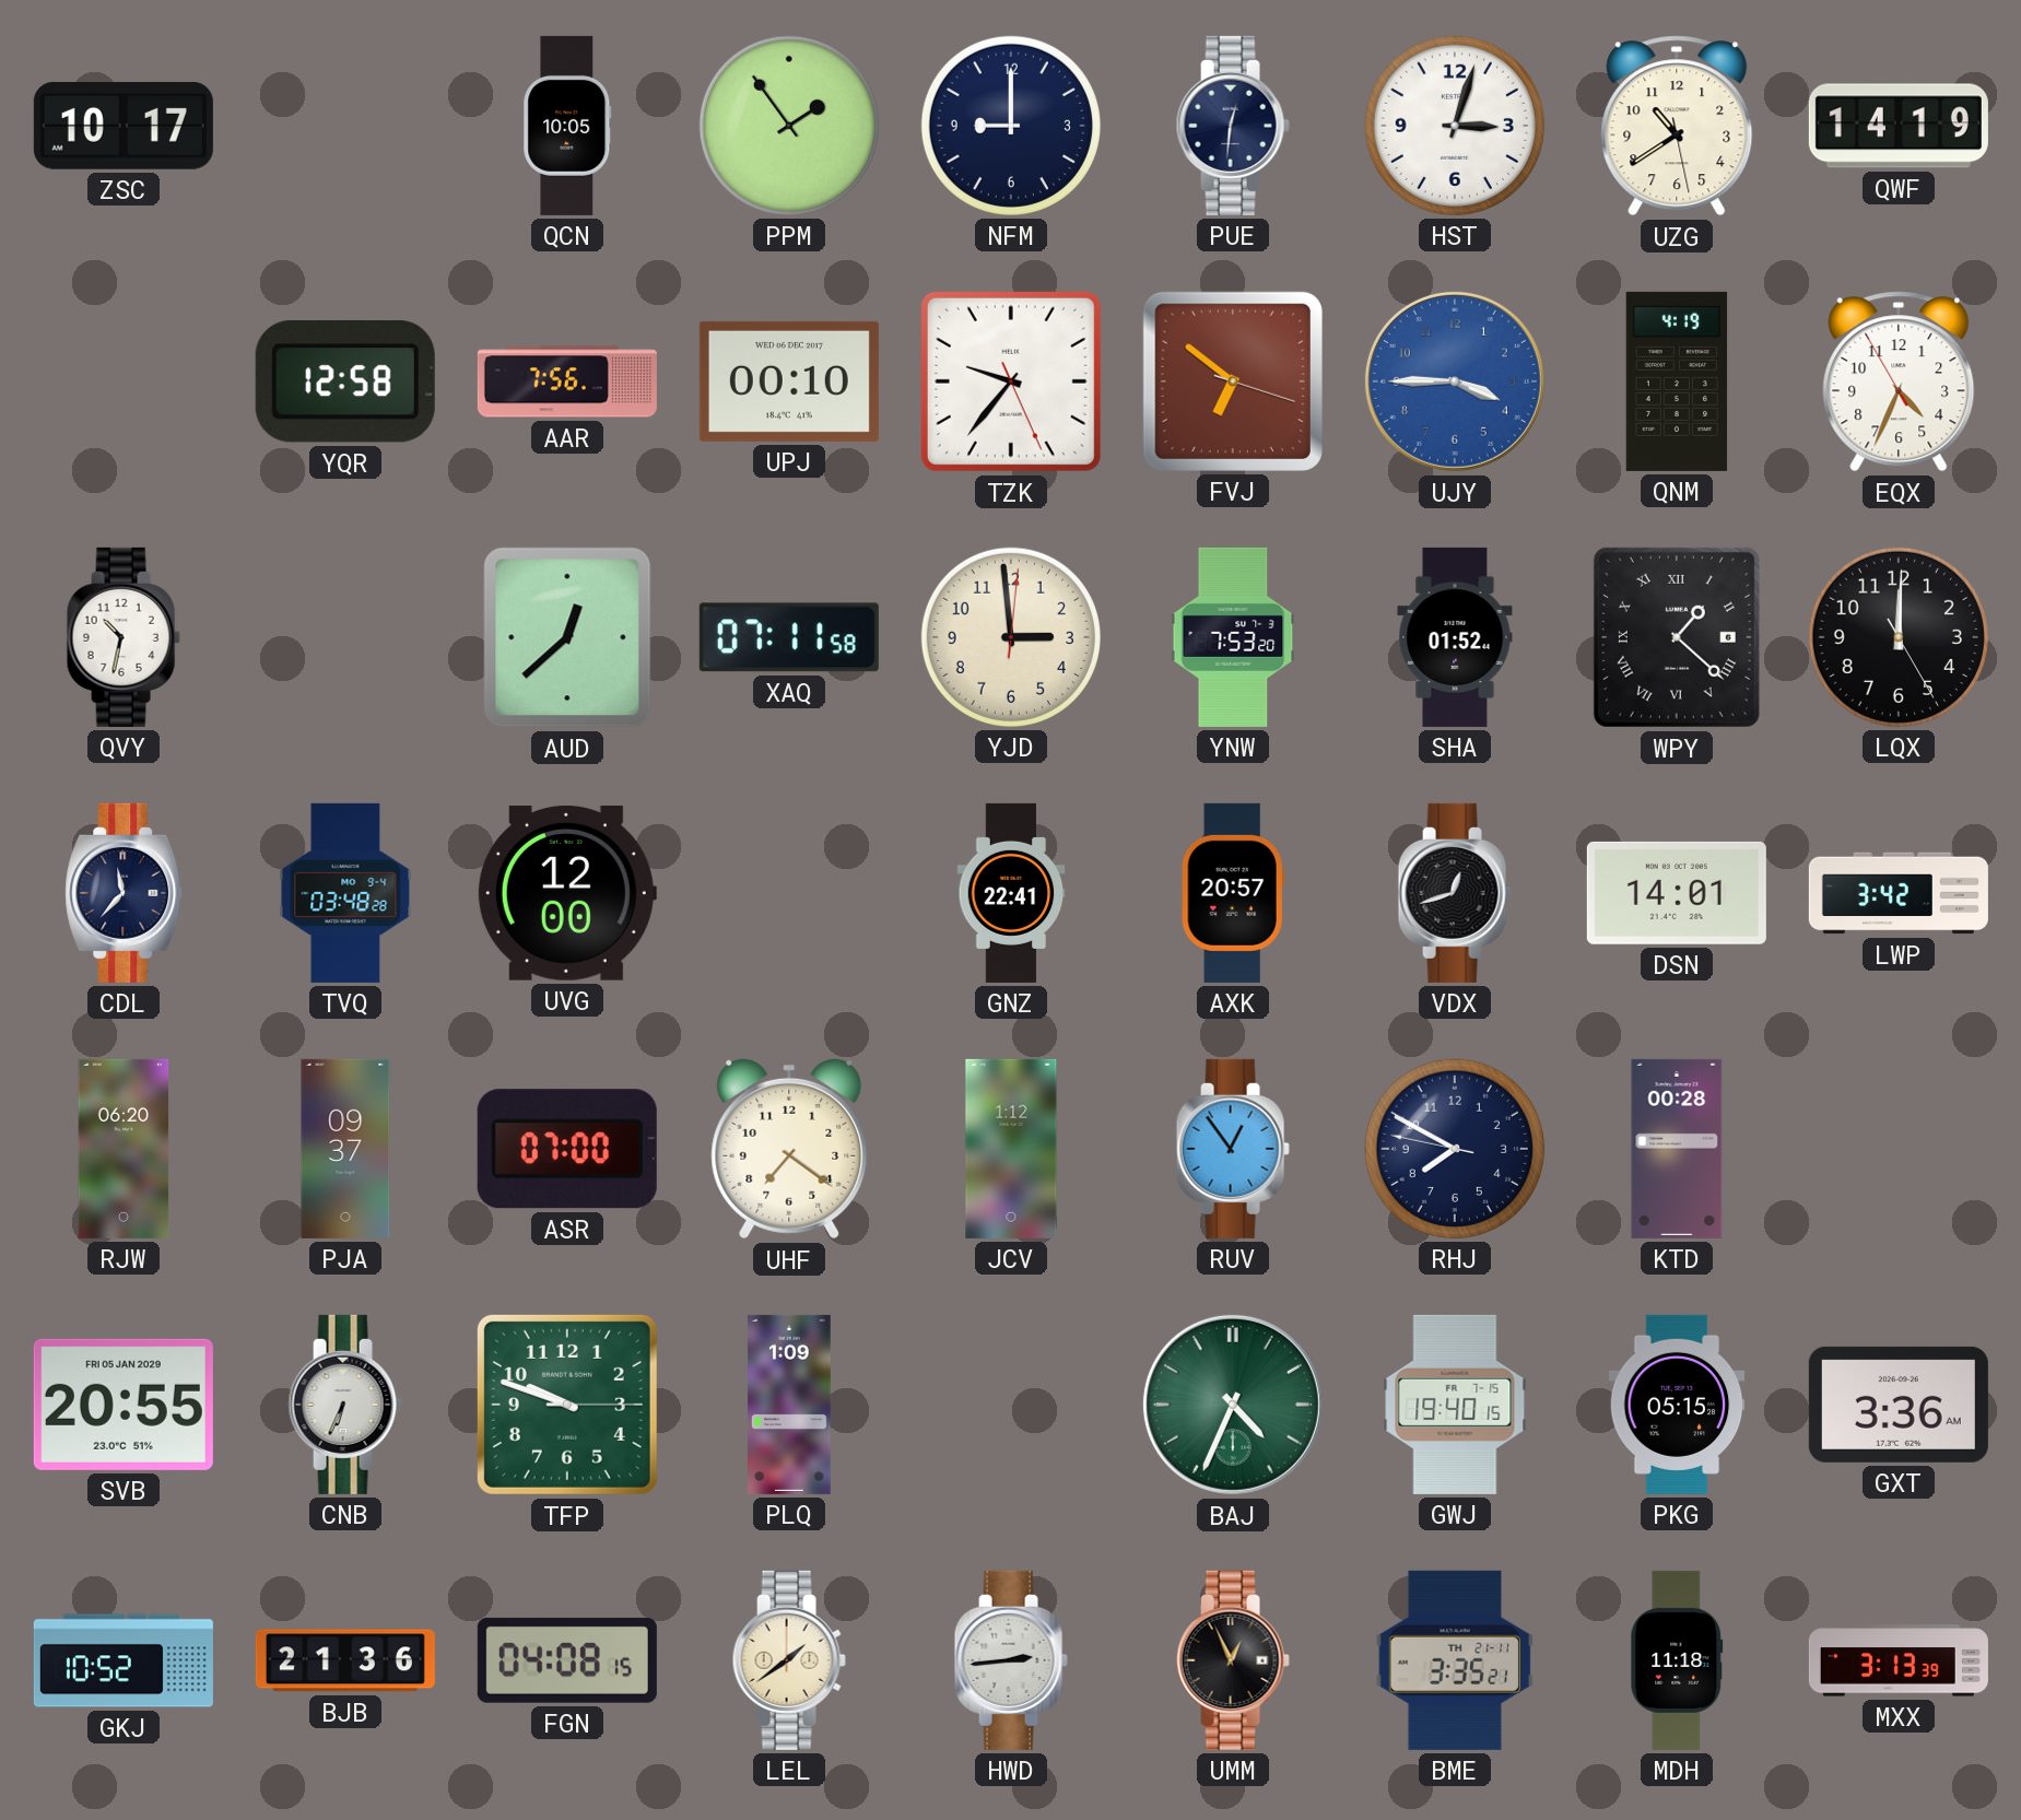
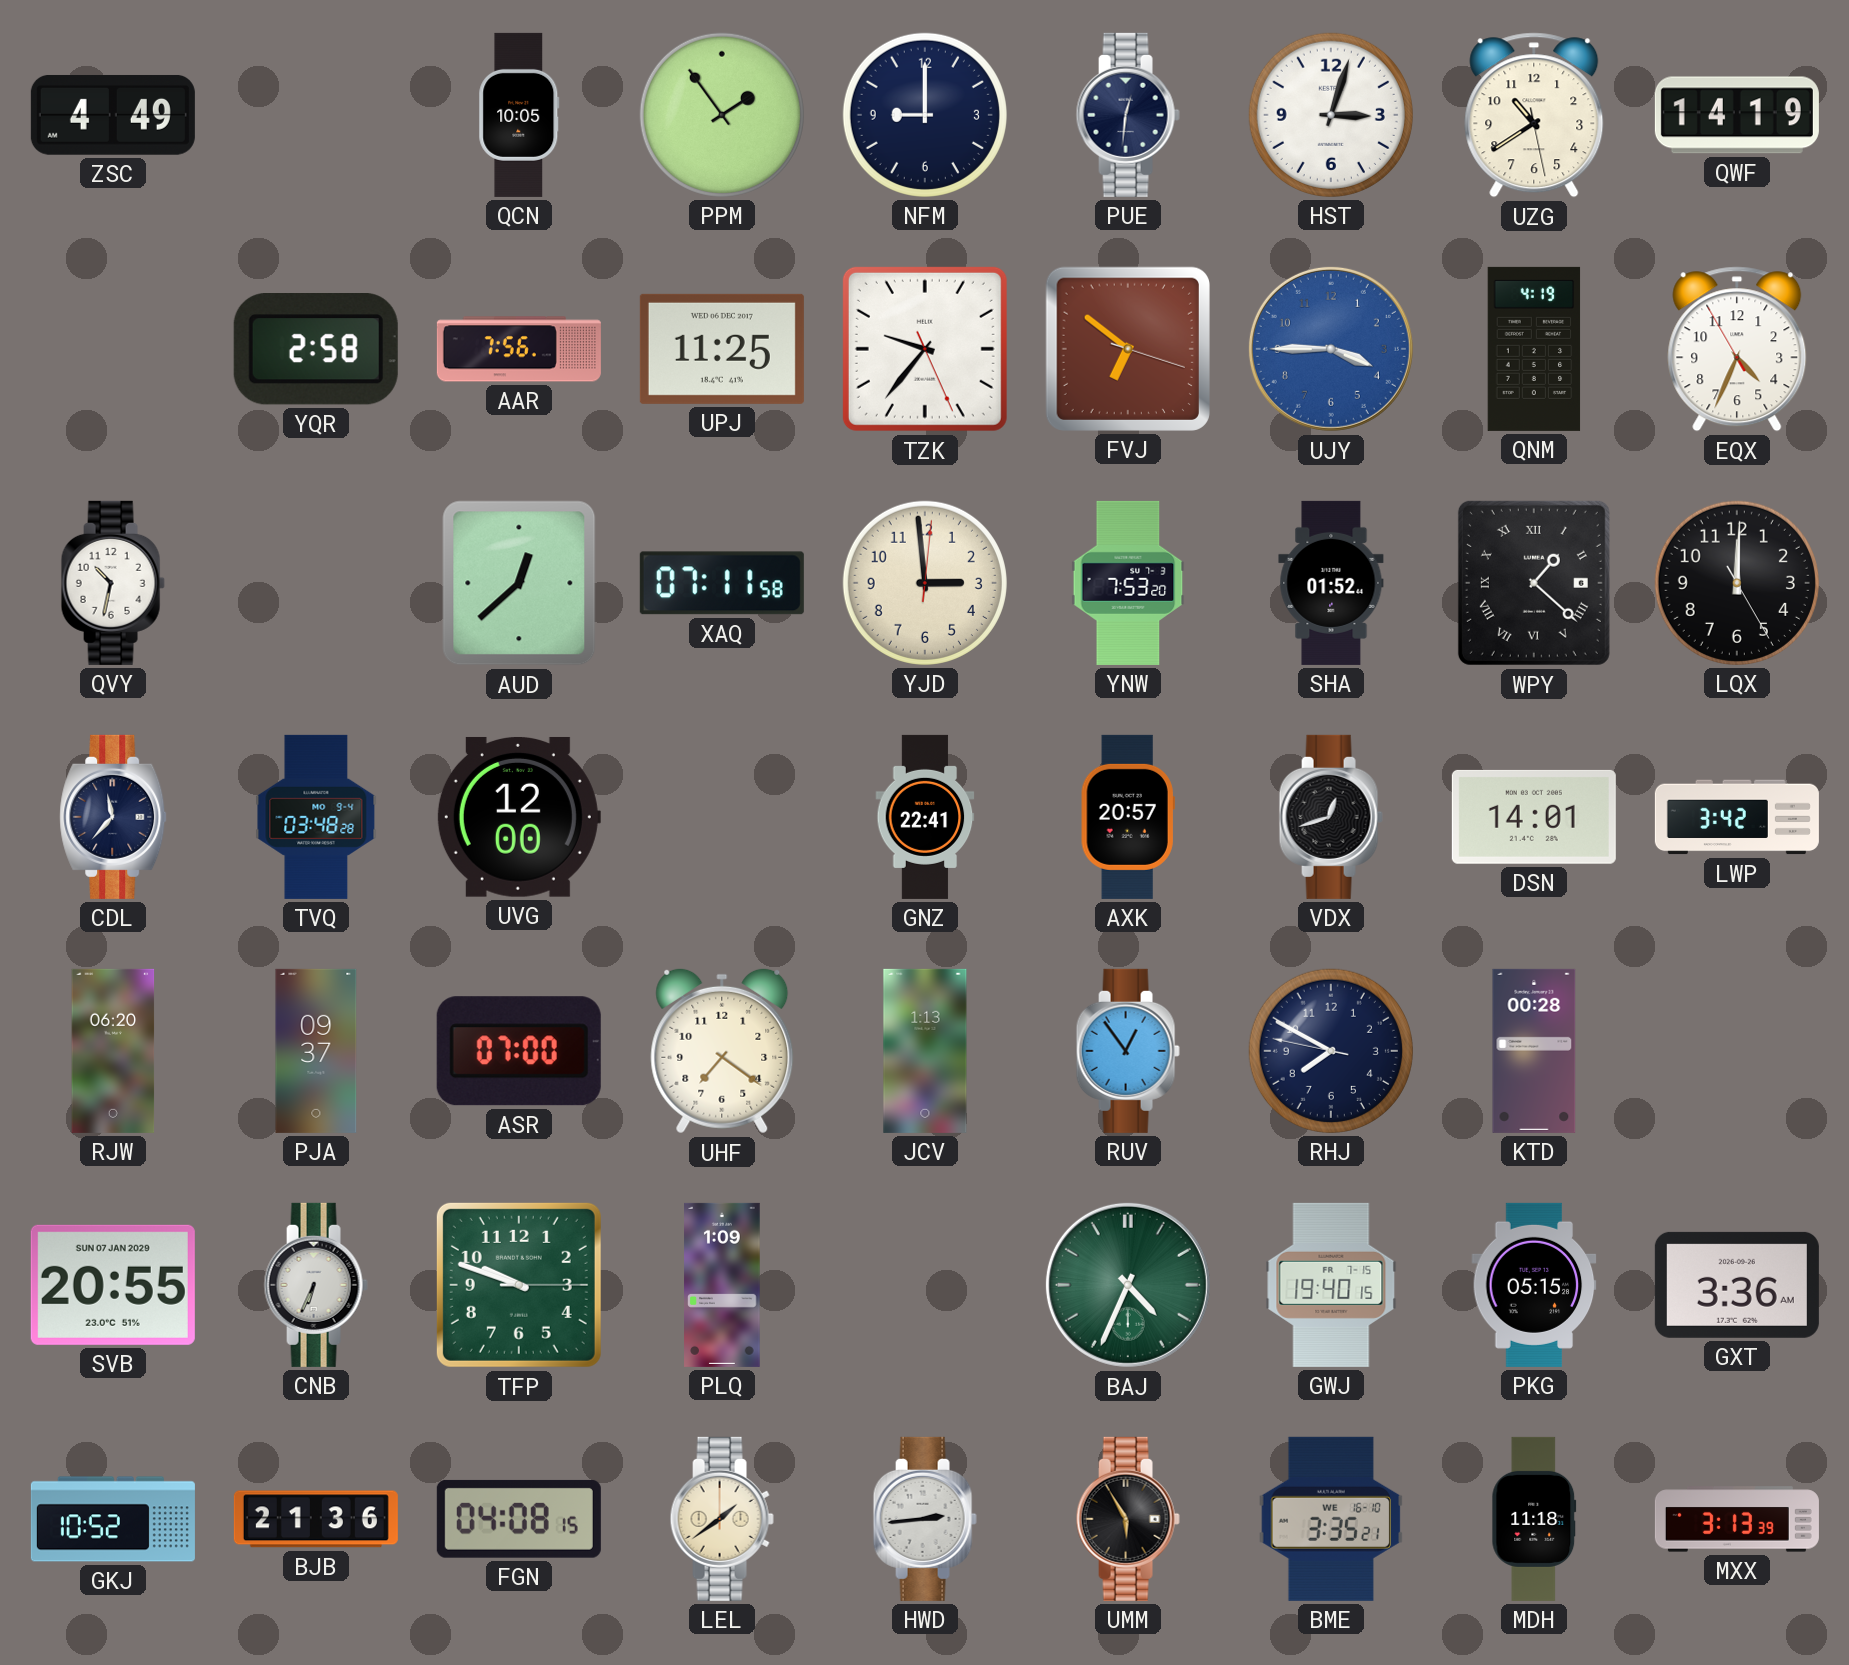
ZSC: 10:17 -> 4:49
YQR: 12:58 -> 2:58
UPJ: 00:10 -> 11:25
JCV: 1:12 -> 1:13
SVB date: FRI 05 JAN 2029 -> SUN 07 JAN 2029
UMM: 12:56 -> 5:55
BME date: TH 21-11 -> WE 16-10
